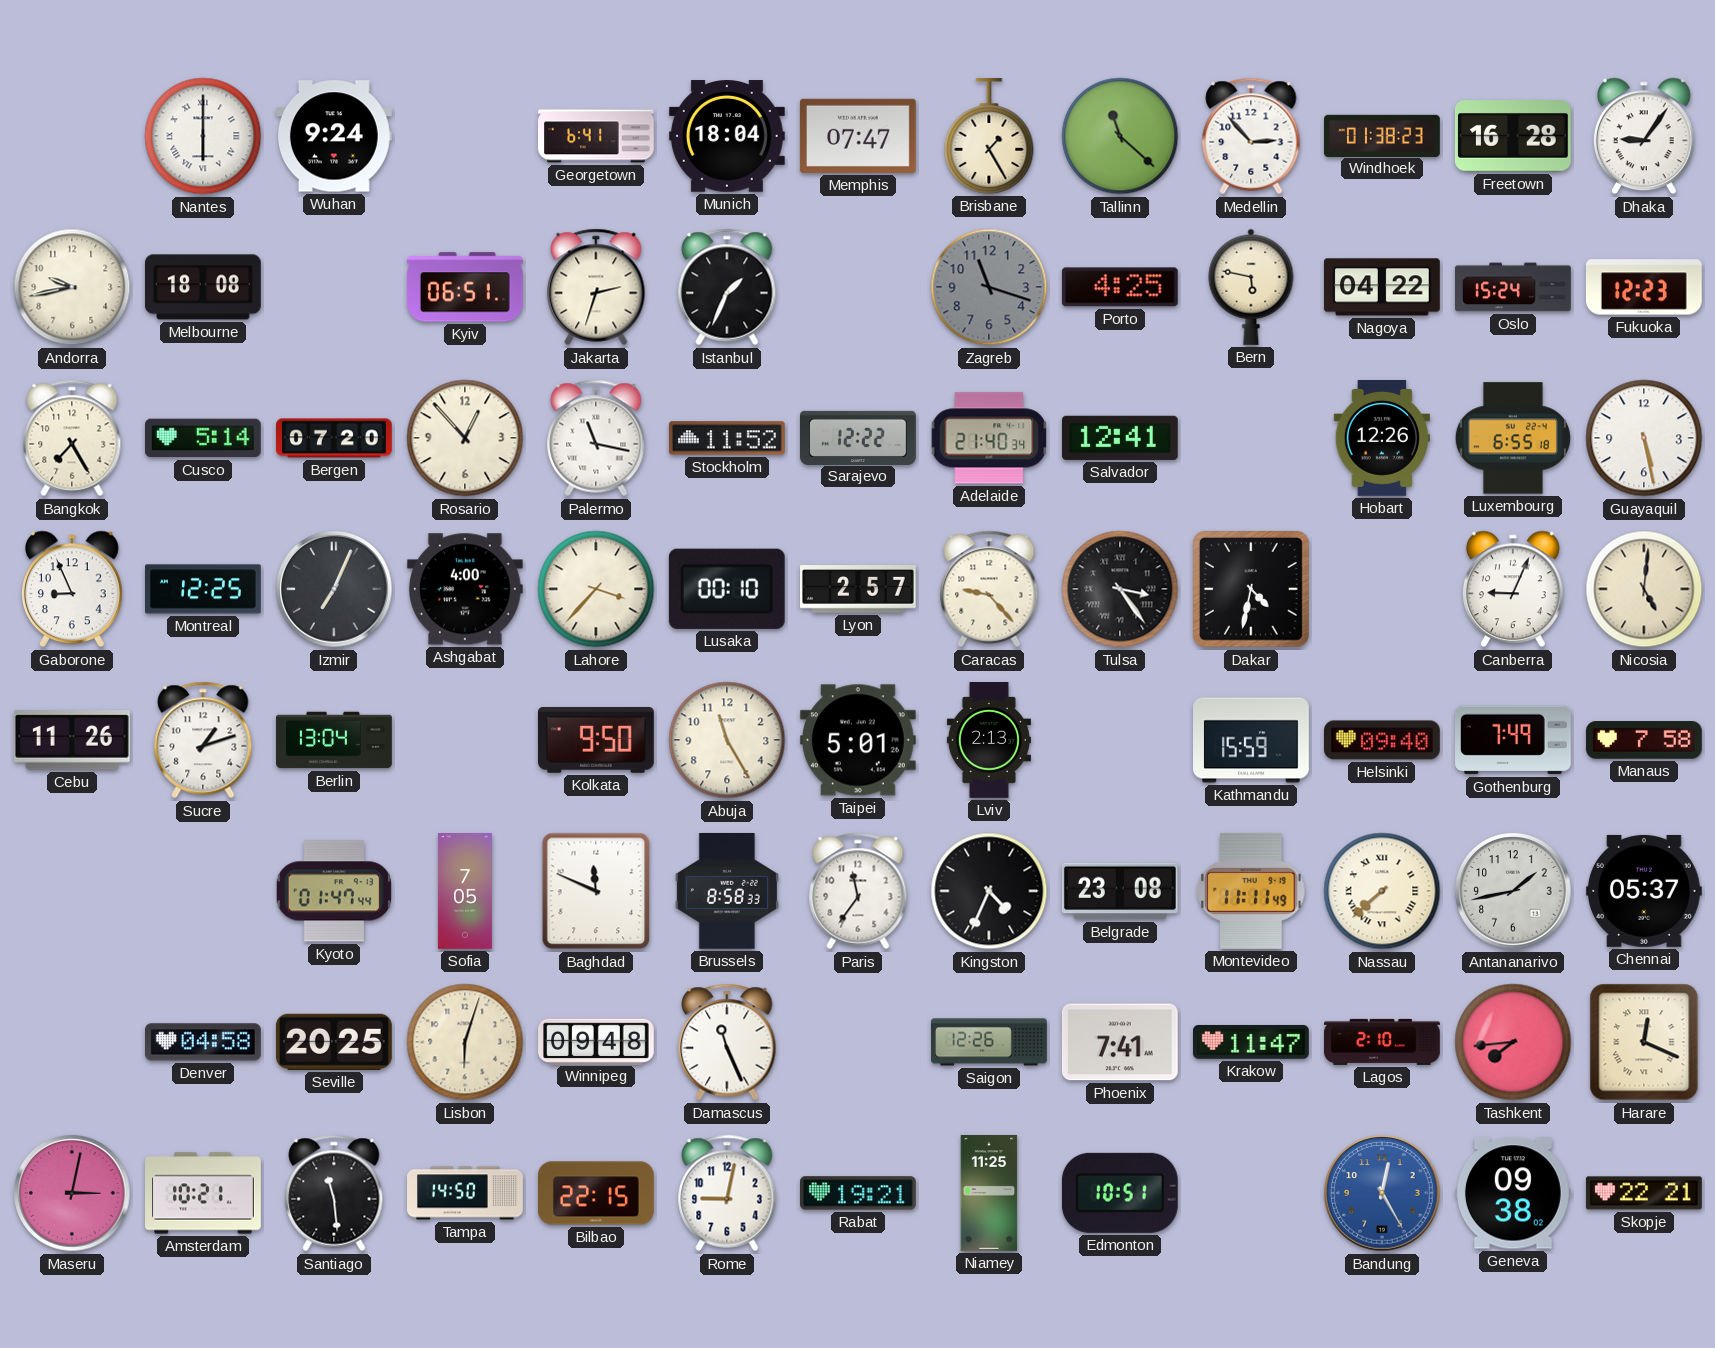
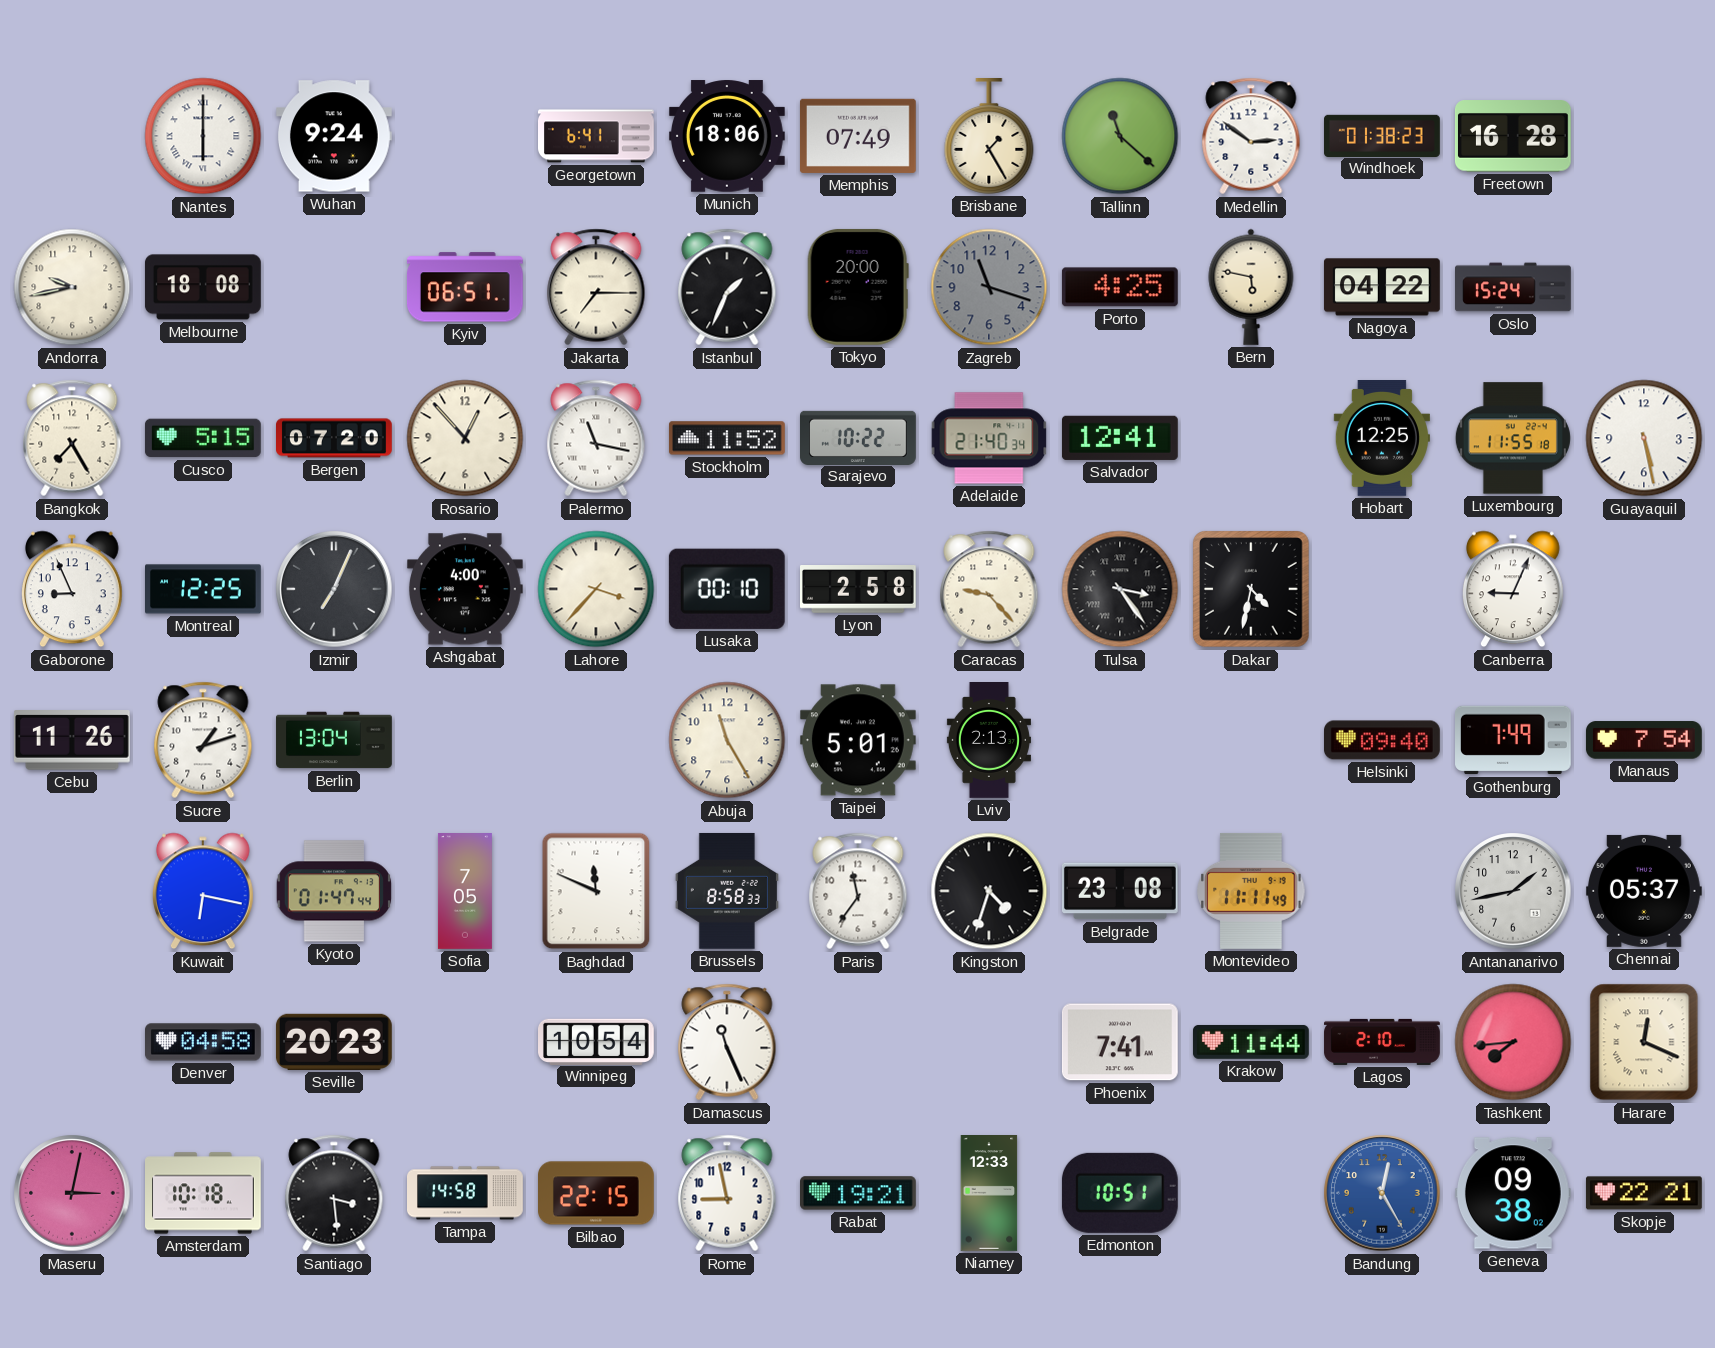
Munich: 18:04 -> 18:06
Memphis: 07:47 -> 07:49
Medellin: 2:53 -> 2:51
Dhaka: 9:06 -> none
Jakarta: 2:33 -> 7:15
Tokyo: none -> 20:00
Fukuoka: 12:23 -> none
Cusco: 5:14 -> 5:15
Sarajevo: 12:22 -> 10:22
Hobart: 12:26 -> 12:25
Luxembourg: 6:55 -> 11:55
Lyon: 2:57 -> 2:58
Nicosia: 5:01 -> none
Kolkata: 9:50 -> none
Kathmandu: 15:59 -> none
Manaus: 7:58 -> 7:54
Kuwait: none -> 6:17
Kingston: 4:34 -> 4:33
Nassau: 7:38 -> none
Seville: 20:25 -> 20:23
Lisbon: 6:03 -> none
Winnipeg: 09:48 -> 10:54
Saigon: 12:26 -> none
Krakow: 11:47 -> 11:44
Amsterdam: 10:21 -> 10:18
Santiago: 11:29 -> 3:29
Tampa: 14:50 -> 14:58
Rome: 9:02 -> 8:58
Niamey: 11:25 -> 12:33
